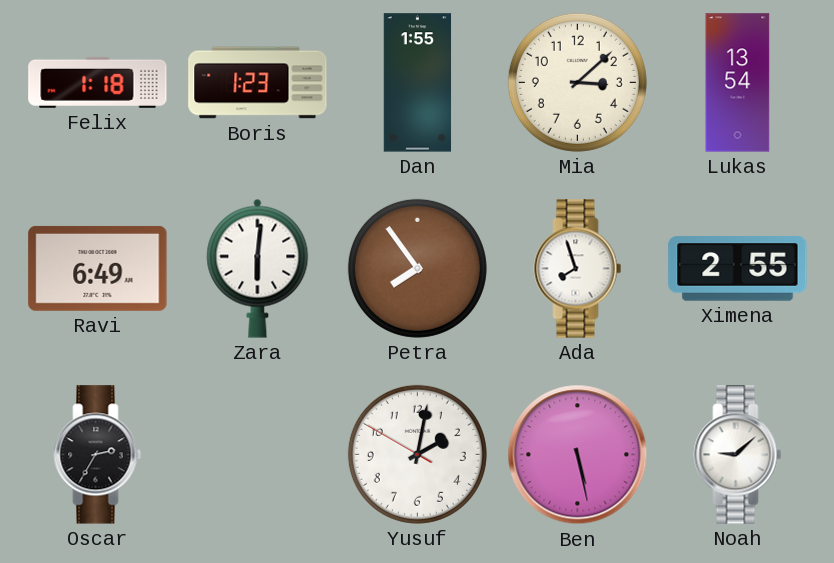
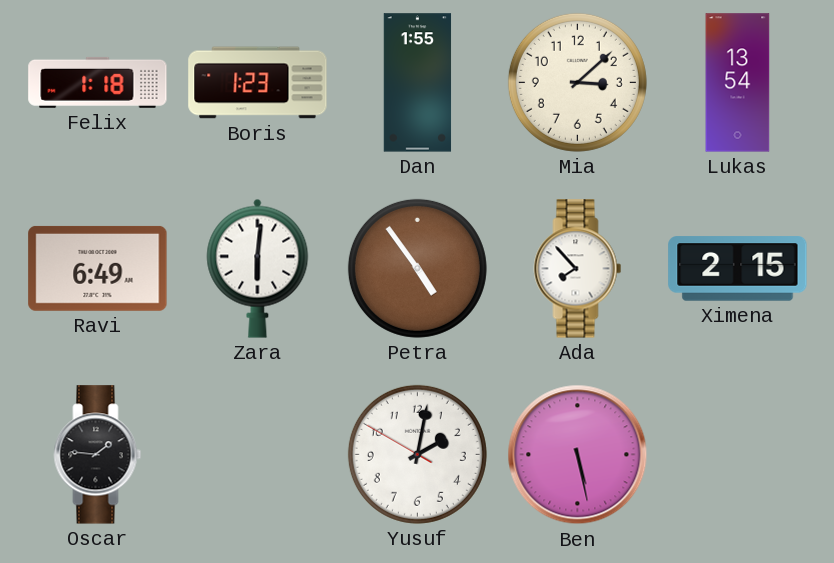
Petra: 7:54 -> 4:54
Ada: 7:57 -> 7:53
Ximena: 2:55 -> 2:15
Oscar: 2:35 -> 1:46
Noah: 9:08 -> none
